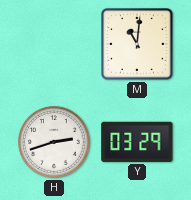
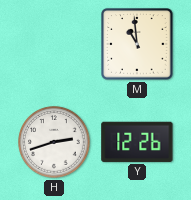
M: 11:01 -> 10:59
Y: 03:29 -> 12:26
